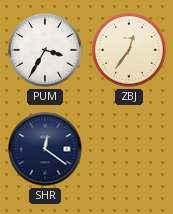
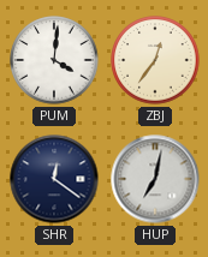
PUM: 3:35 -> 4:01
HUP: none -> 7:02
